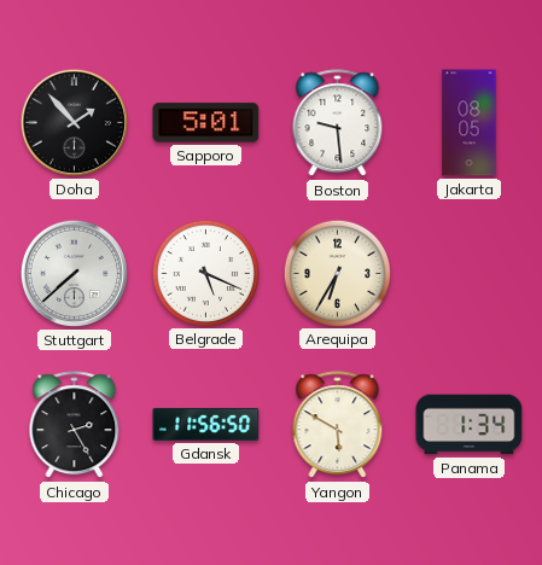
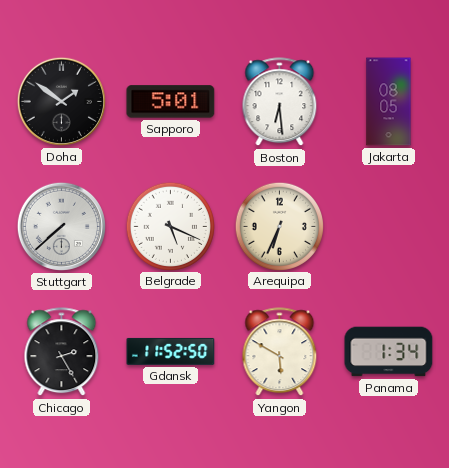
Doha: 1:53 -> 1:51
Boston: 9:29 -> 6:29
Arequipa: 6:35 -> 6:34
Gdansk: 11:56 -> 11:52
